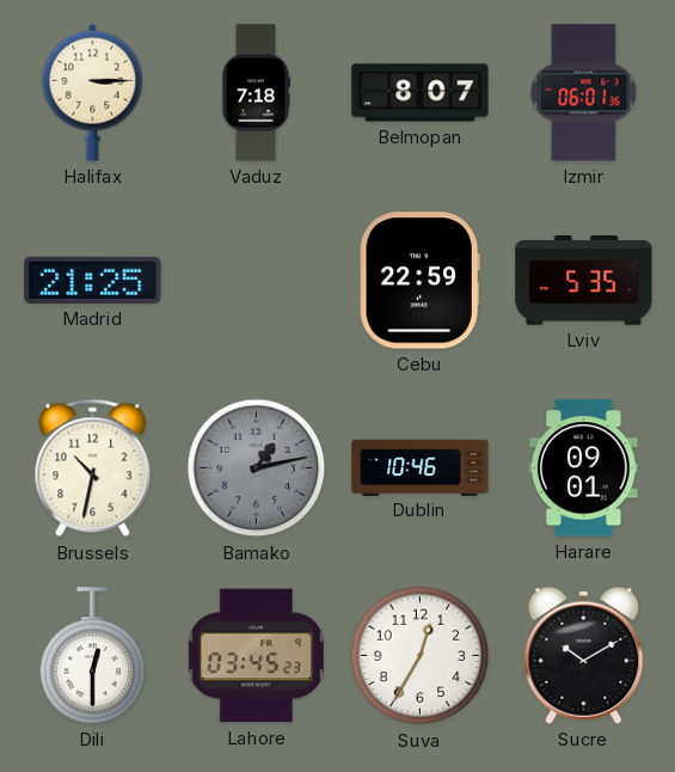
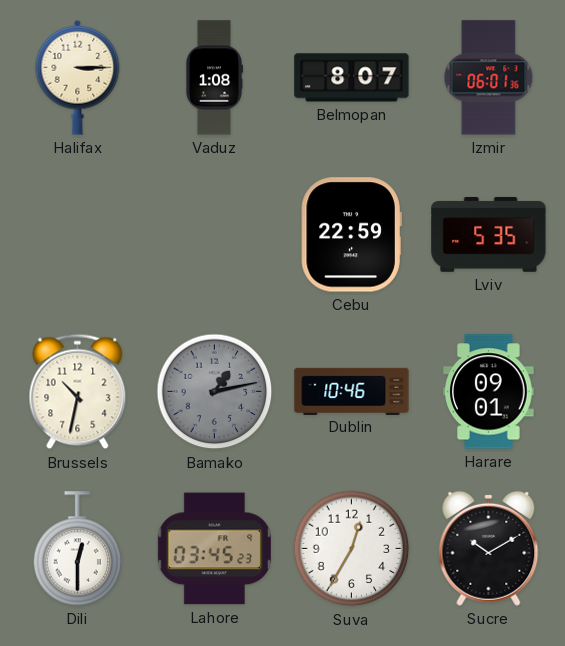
Vaduz: 7:18 -> 1:08
Madrid: 21:25 -> none
